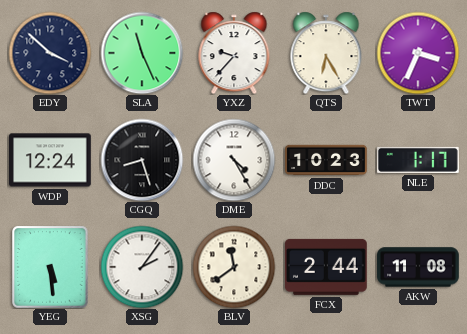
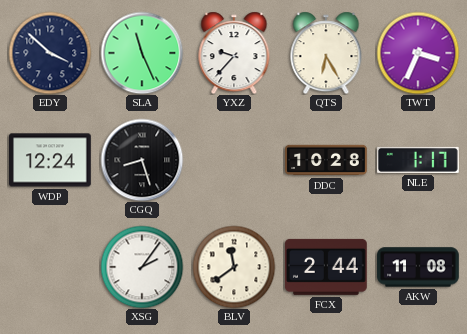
DME: 4:25 -> none
DDC: 10:23 -> 10:28
YEG: 5:29 -> none
